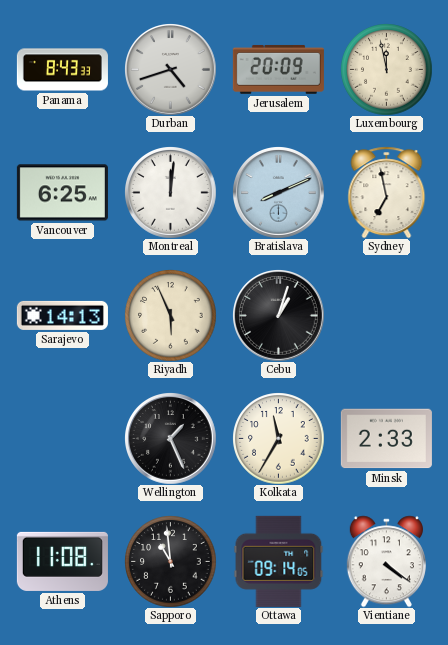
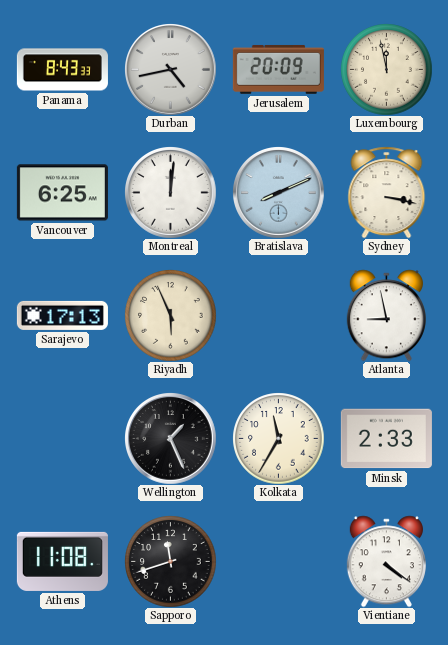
Durban: 4:42 -> 4:43
Sydney: 6:58 -> 3:17
Sarajevo: 14:13 -> 17:13
Cebu: 1:03 -> none
Atlanta: none -> 8:58
Sapporo: 10:59 -> 11:42
Ottawa: 09:14 -> none
